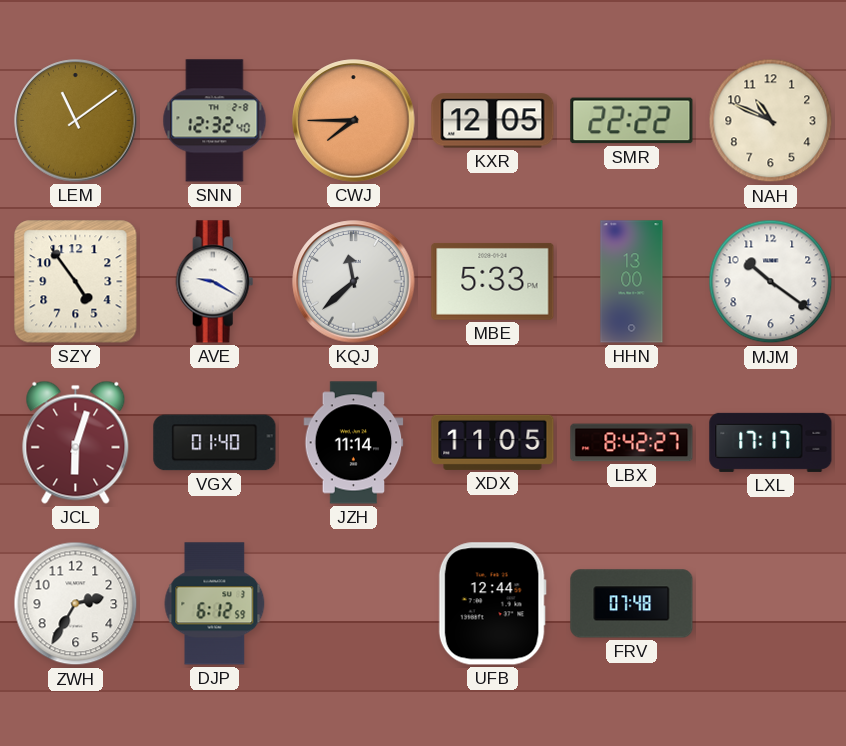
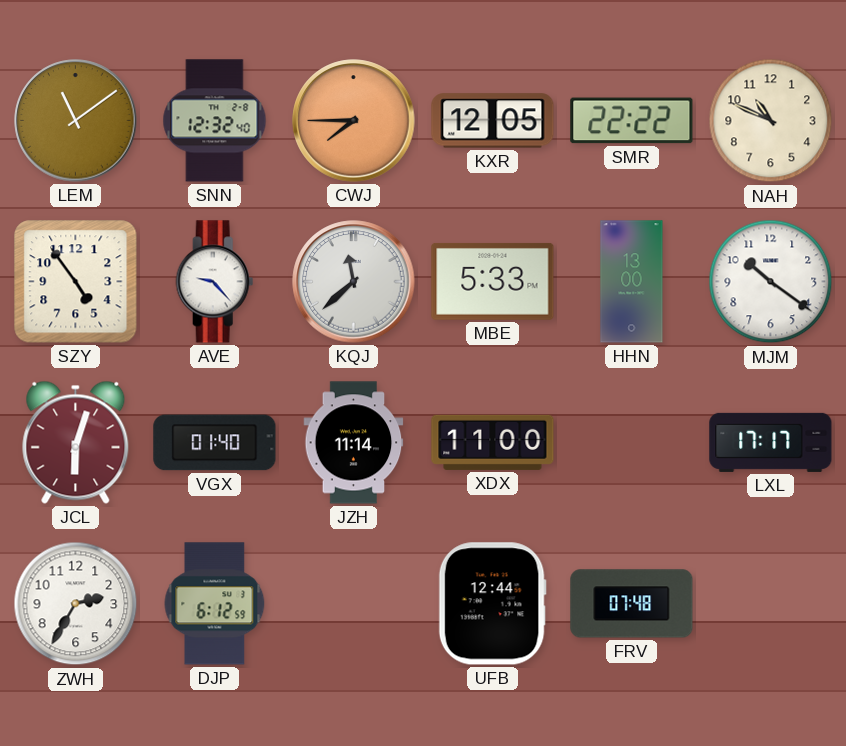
AVE: 9:20 -> 9:23
XDX: 11:05 -> 11:00
LBX: 8:42 -> none
